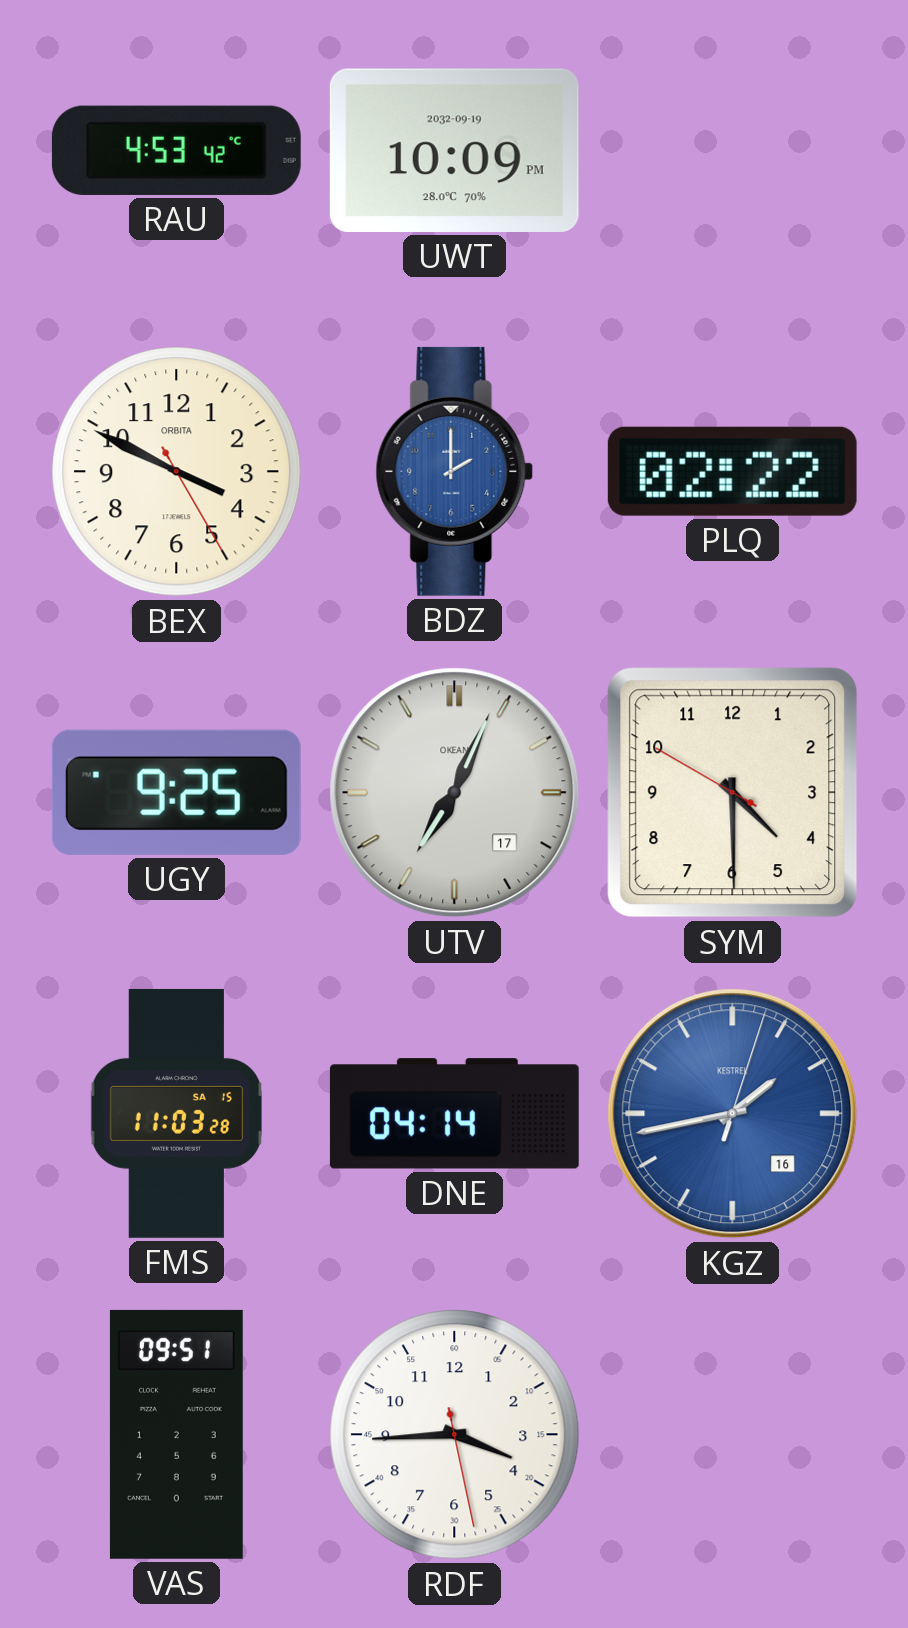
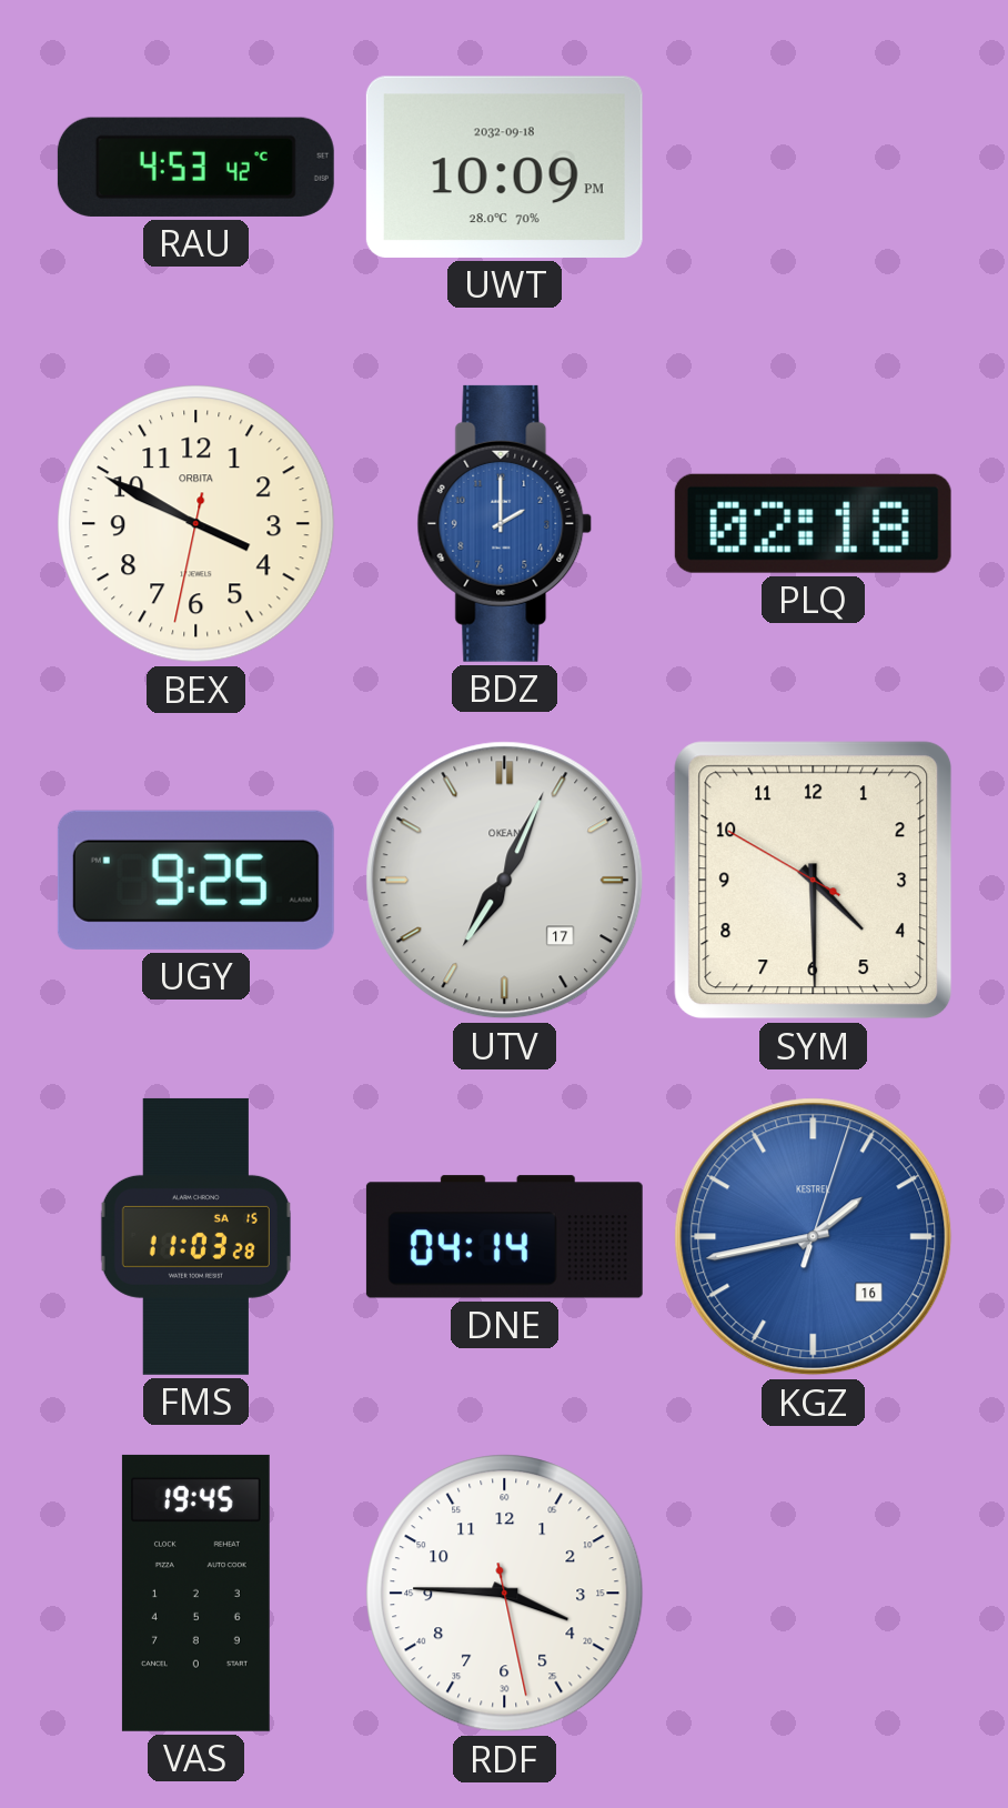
UWT date: 2032-09-19 -> 2032-09-18
BEX: 3:49:25 -> 3:49:32
PLQ: 02:22 -> 02:18
VAS: 09:51 -> 19:45
RDF: 3:44 -> 3:45
